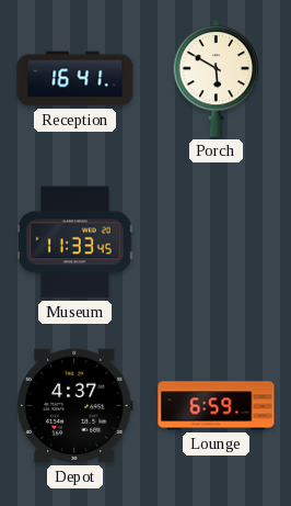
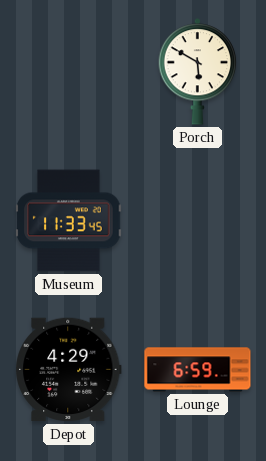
Reception: 16:41 -> none
Depot: 4:37 -> 4:29
